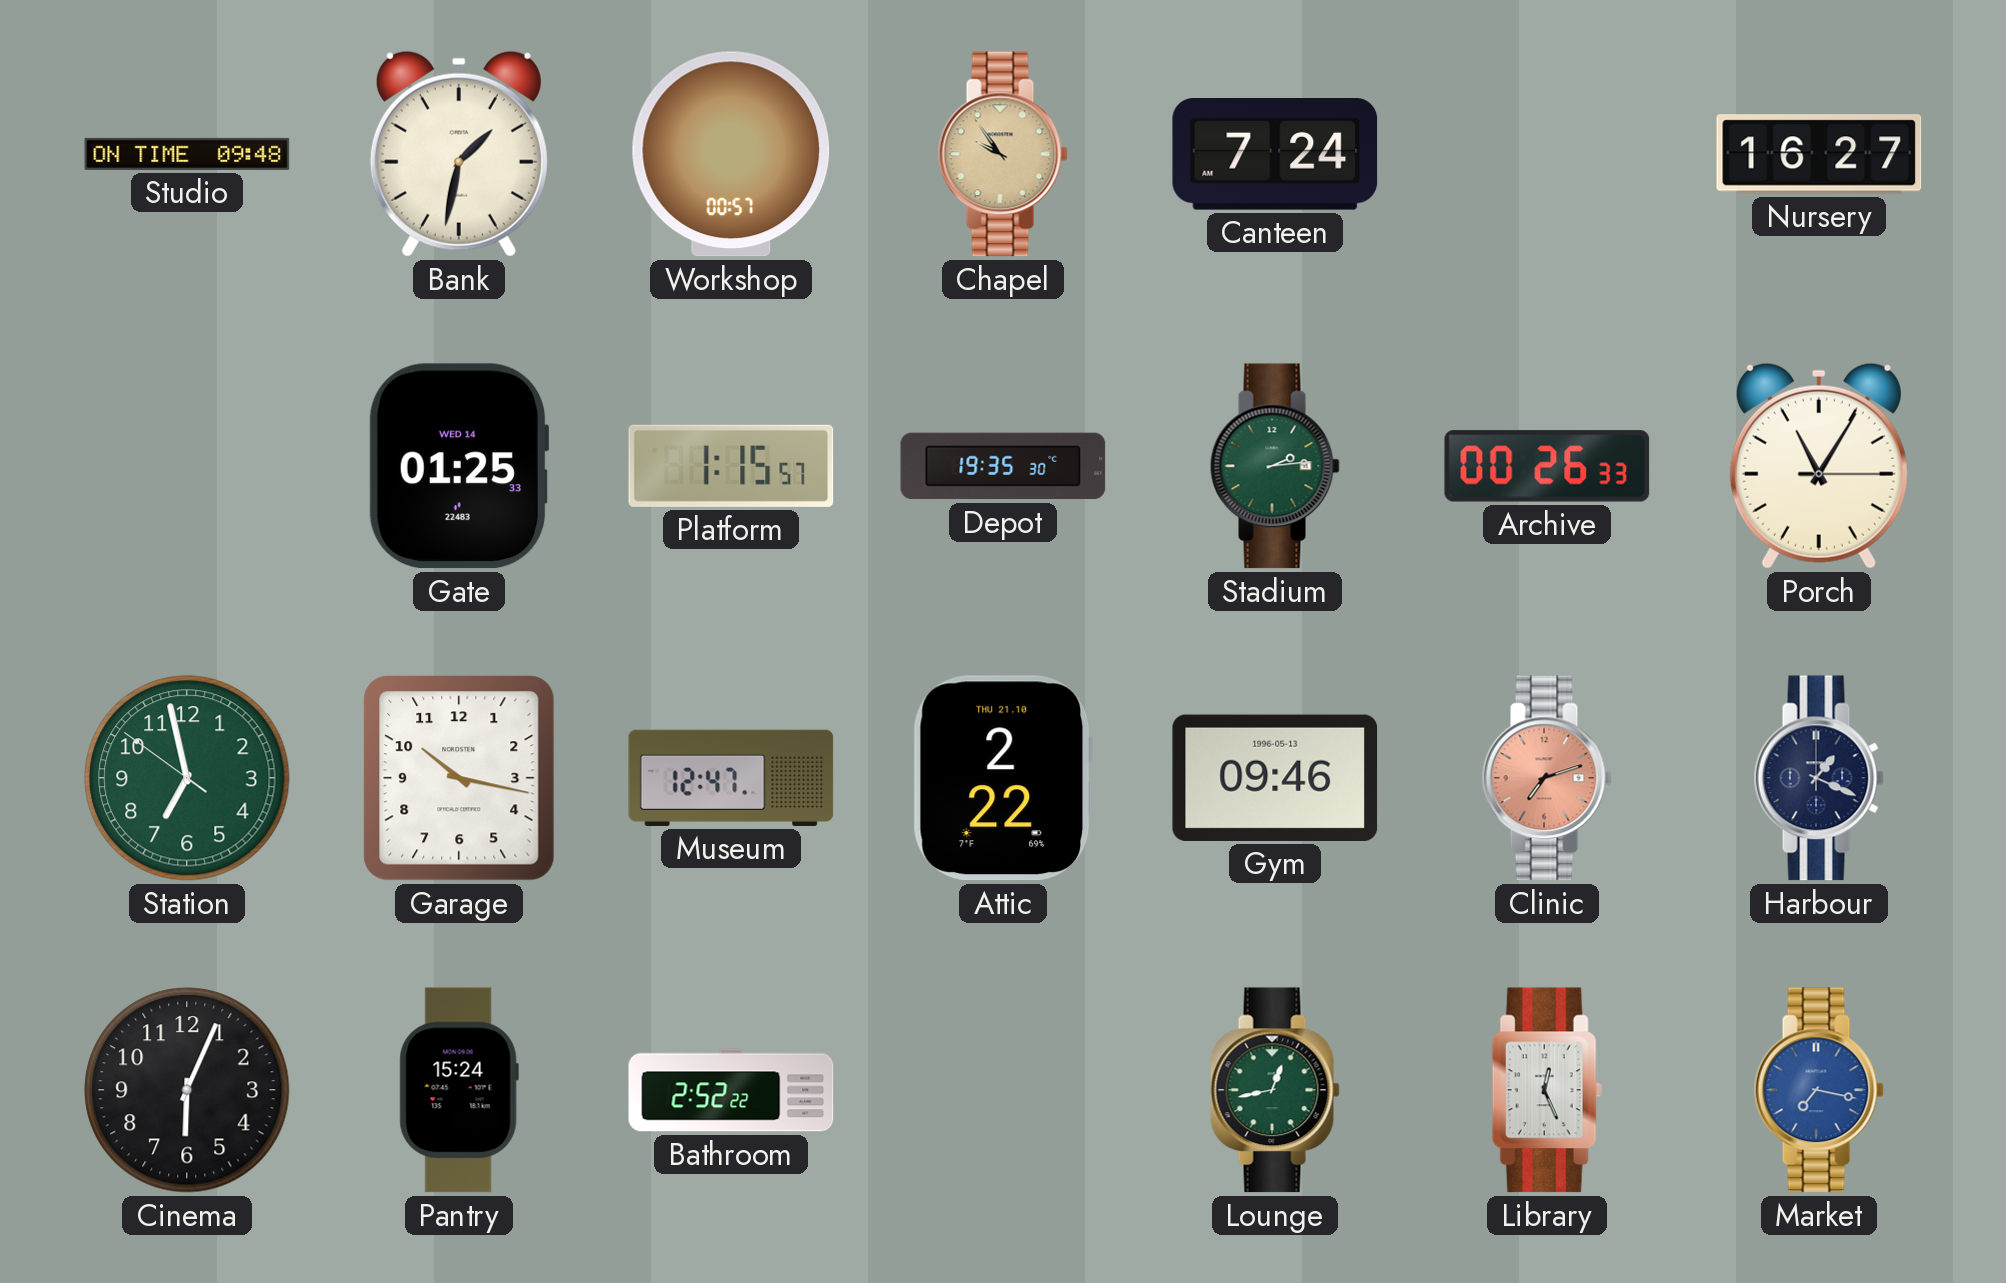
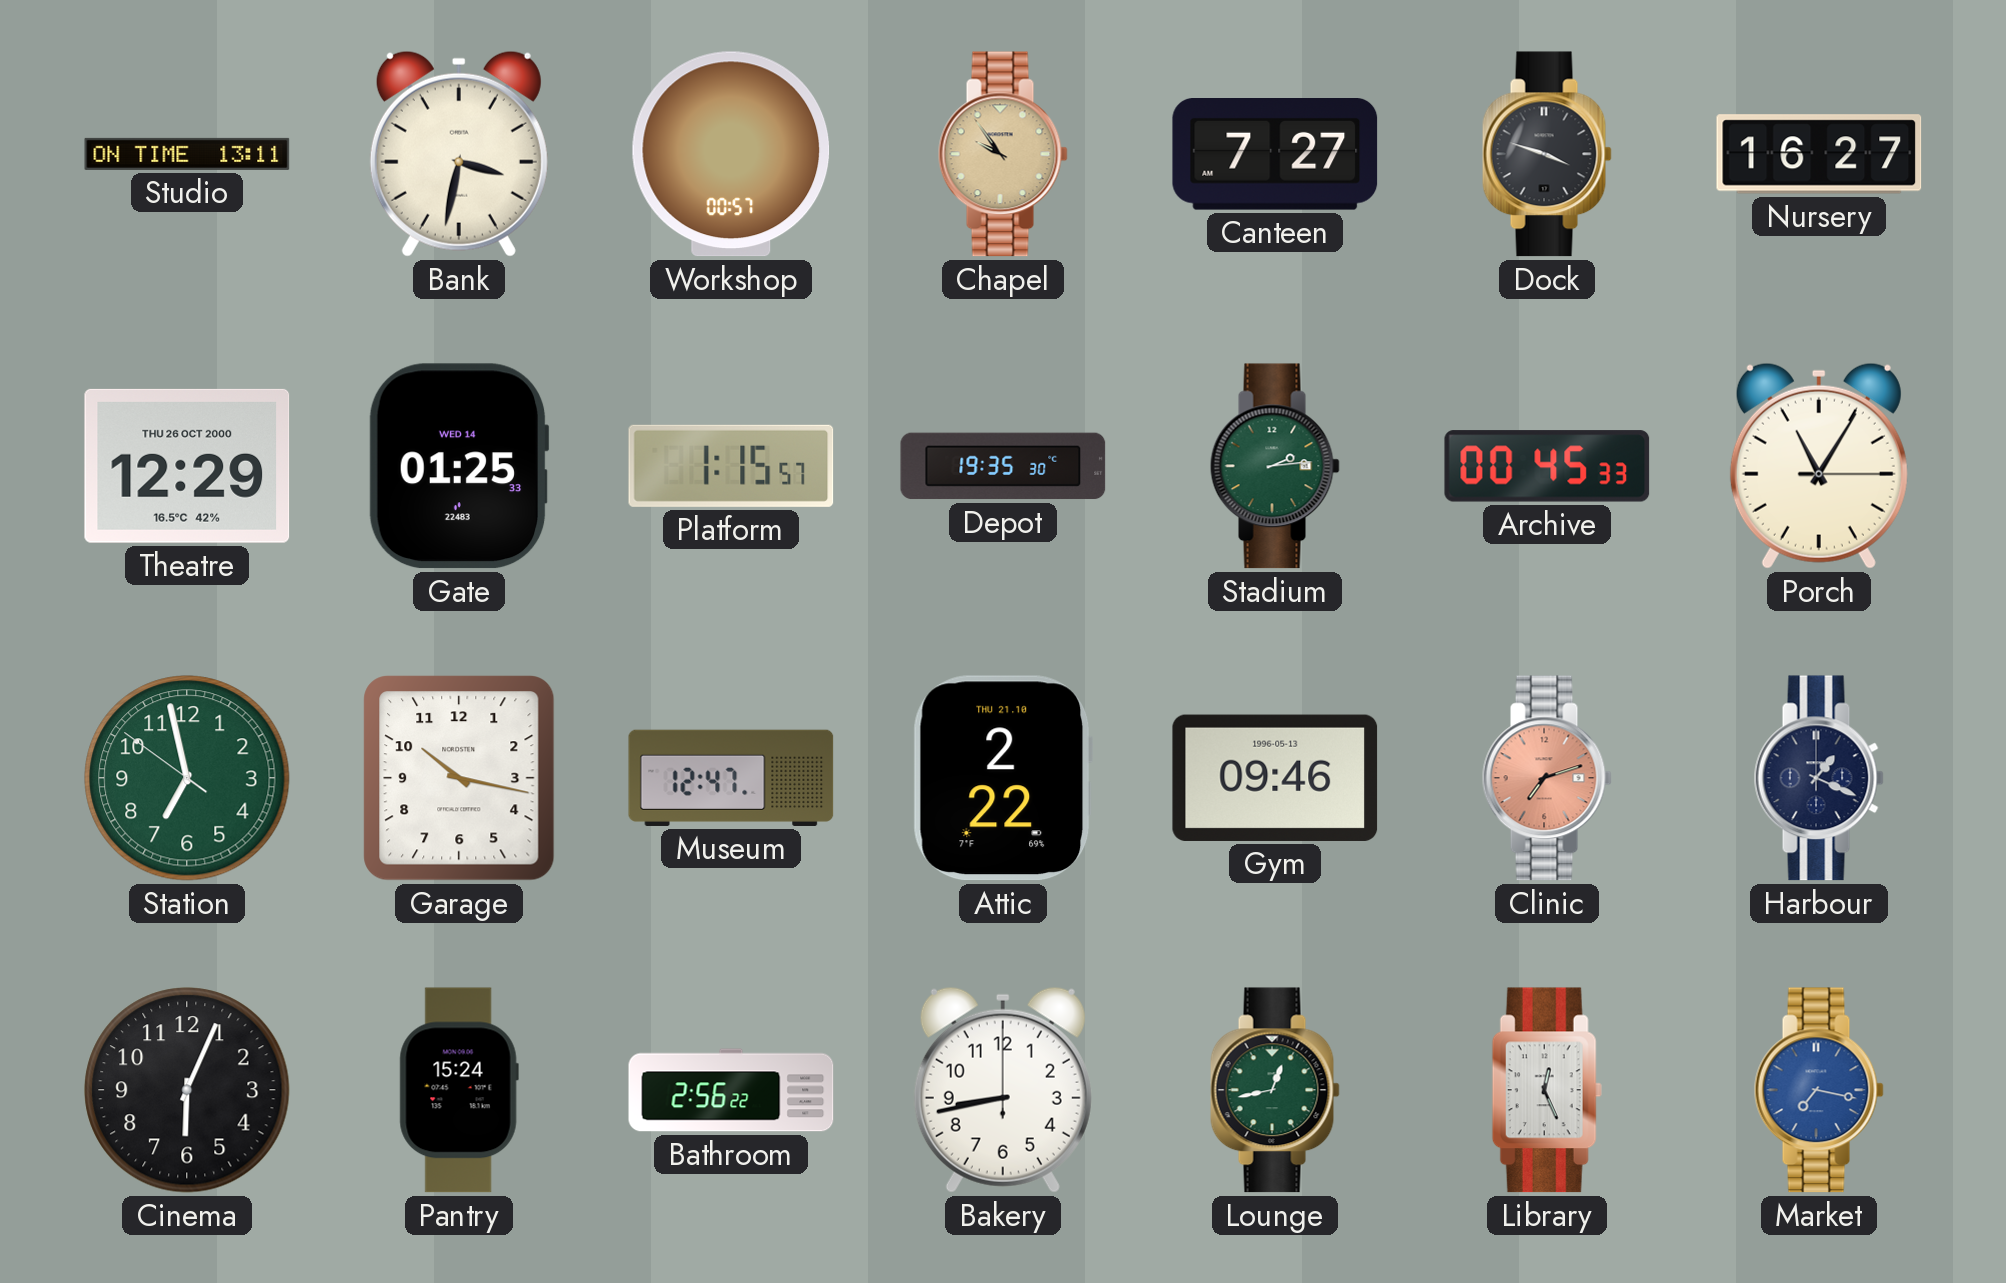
Studio: 09:48 -> 13:11
Bank: 1:32 -> 3:32
Canteen: 7:24 -> 7:27
Dock: none -> 3:48
Theatre: none -> 12:29
Archive: 00:26 -> 00:45
Bathroom: 2:52 -> 2:56
Bakery: none -> 8:43
